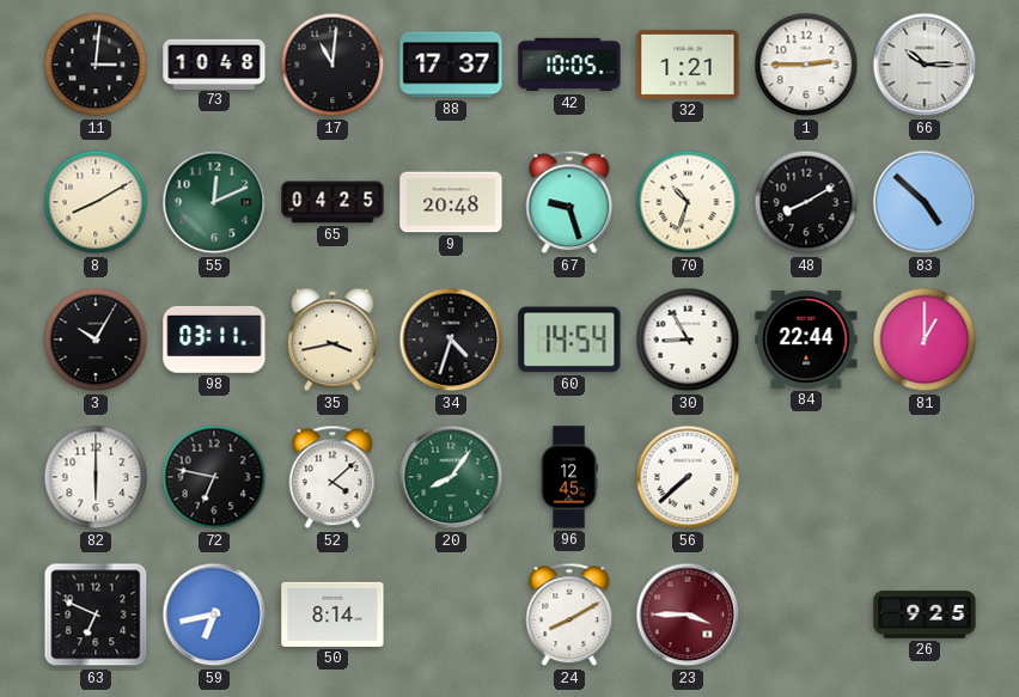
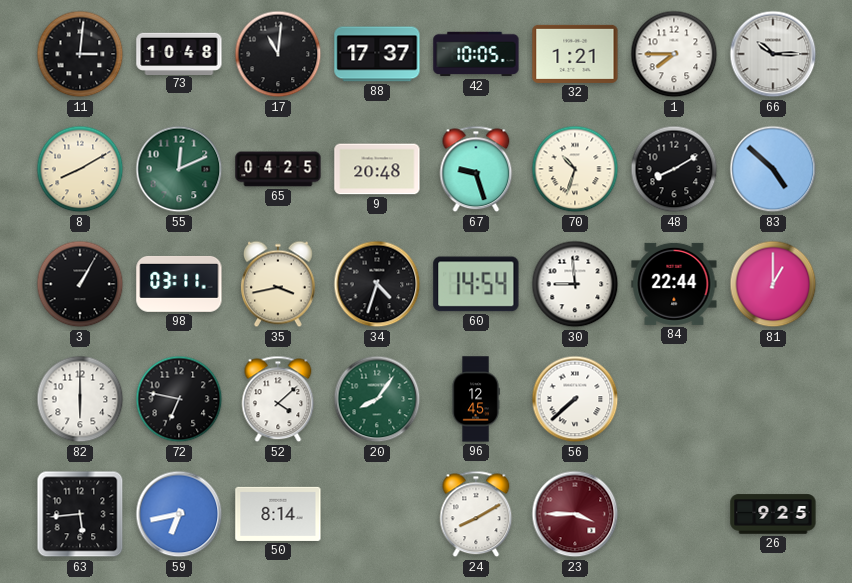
1: 2:45 -> 7:45
3: 10:05 -> 1:05
30: 8:55 -> 8:59
63: 6:49 -> 5:44
